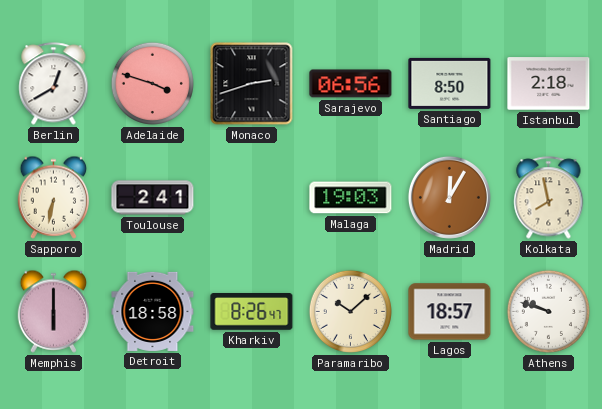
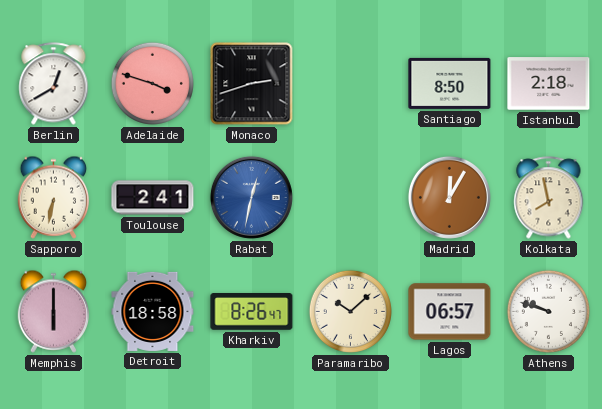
Sarajevo: 06:56 -> none
Rabat: none -> 12:32
Malaga: 19:03 -> none
Lagos: 18:57 -> 06:57
